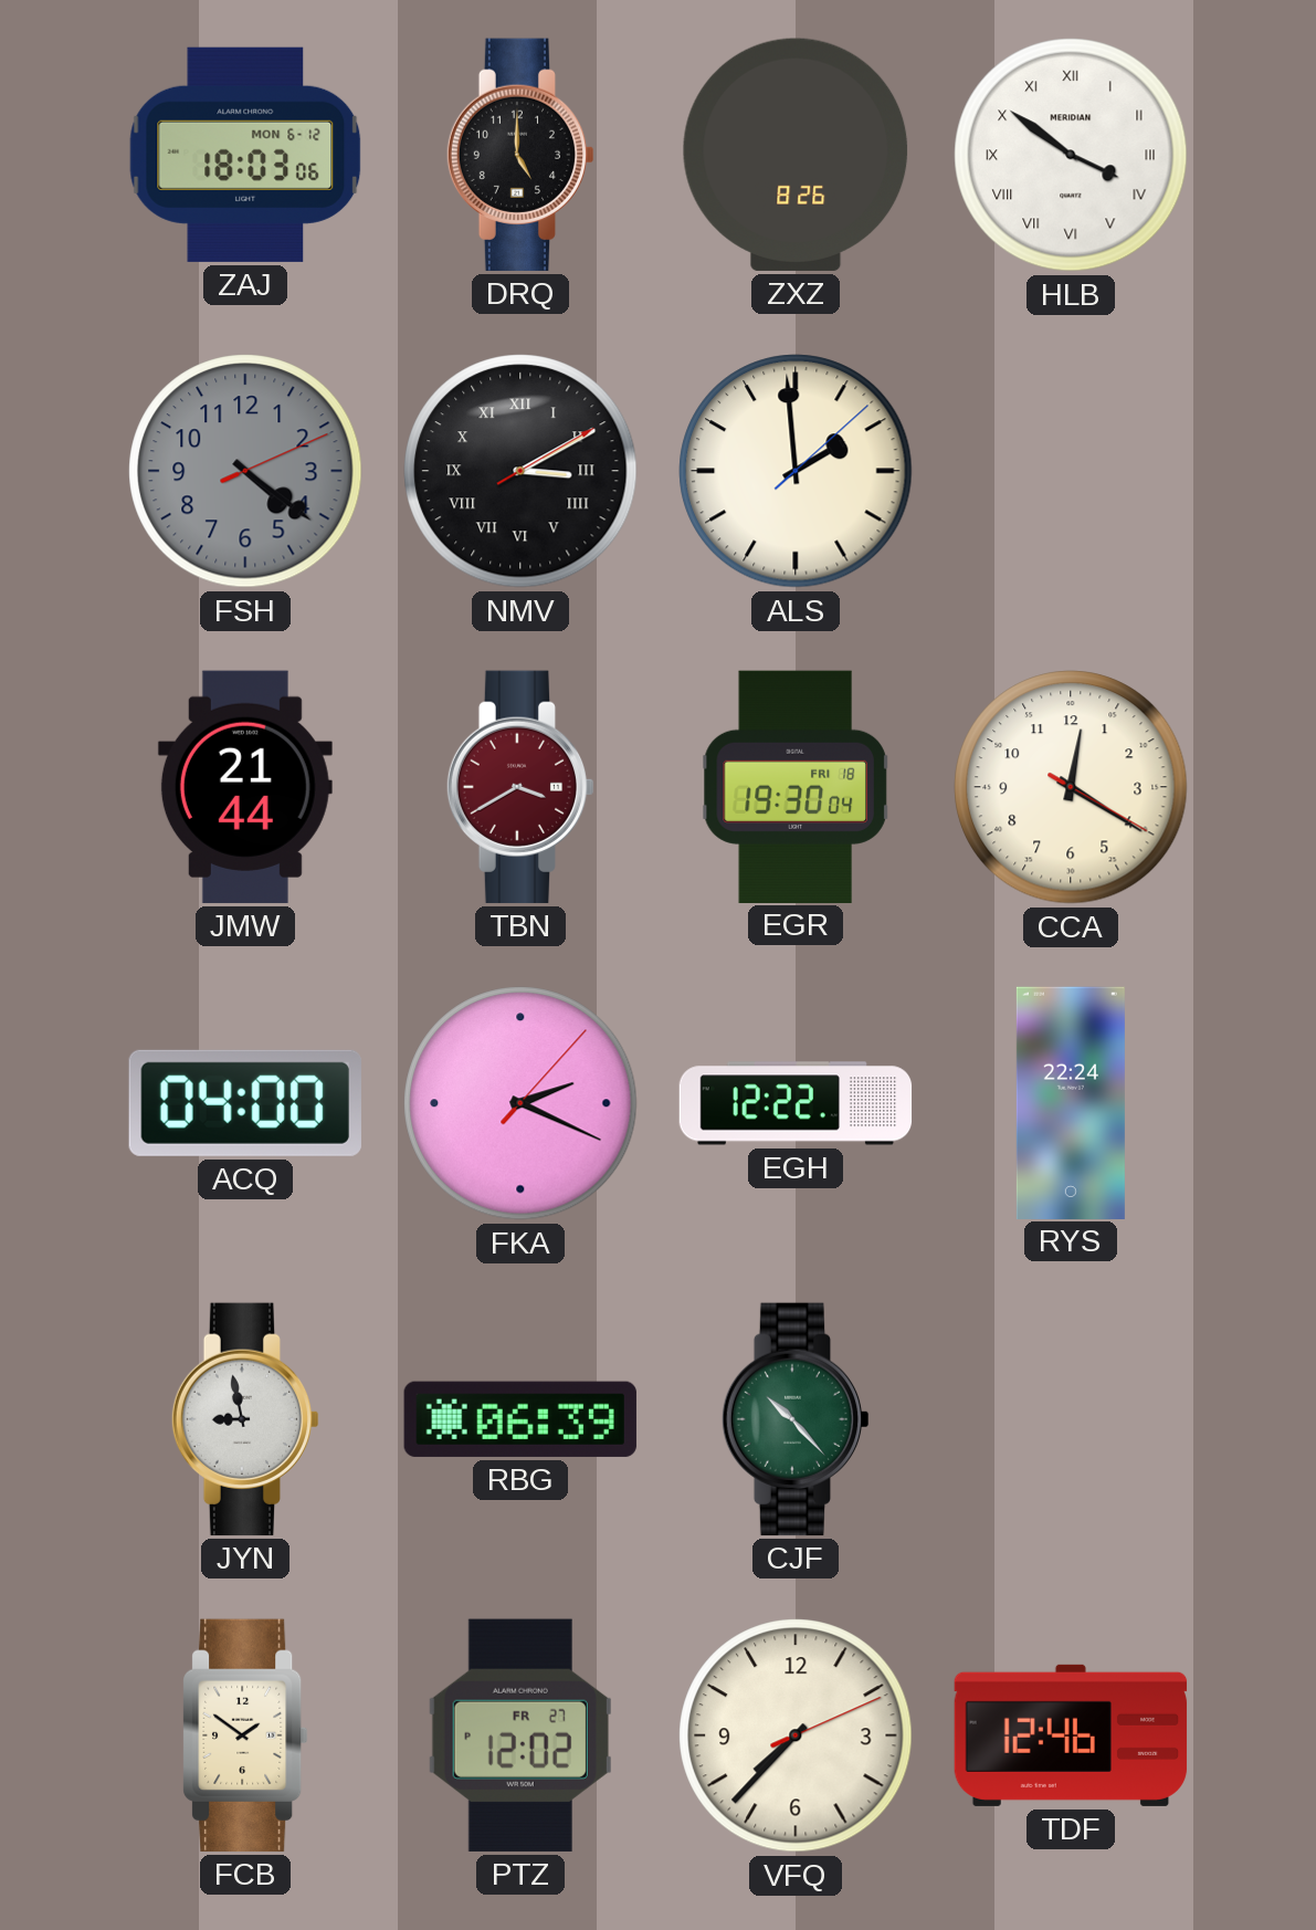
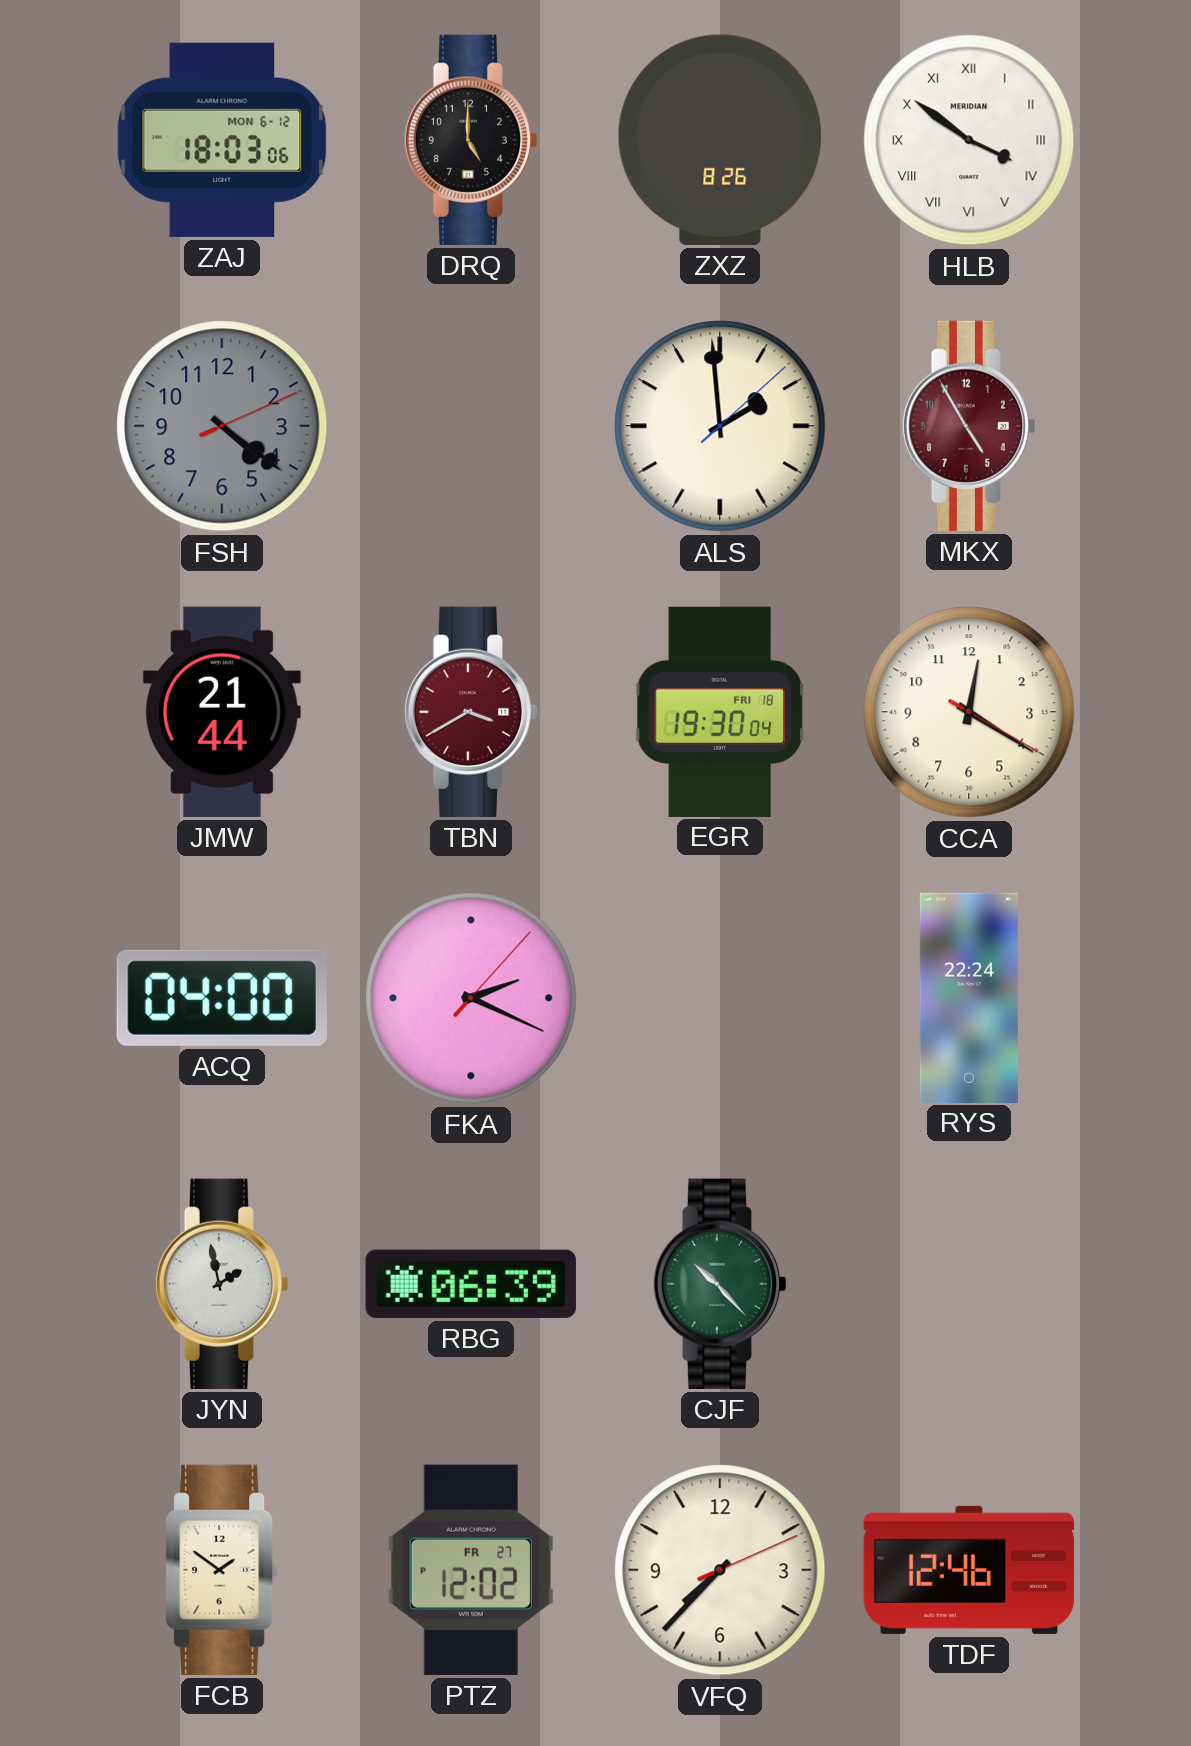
NMV: 3:10 -> none
MKX: none -> 4:55
EGH: 12:22 -> none
JYN: 8:58 -> 1:58
